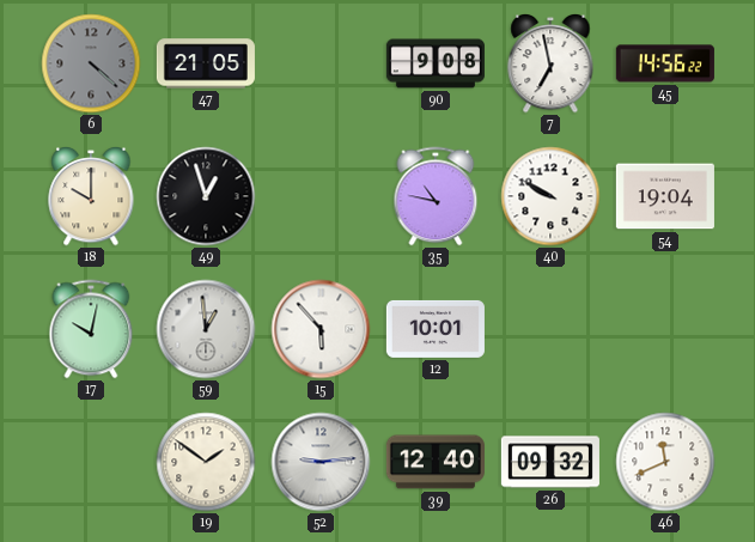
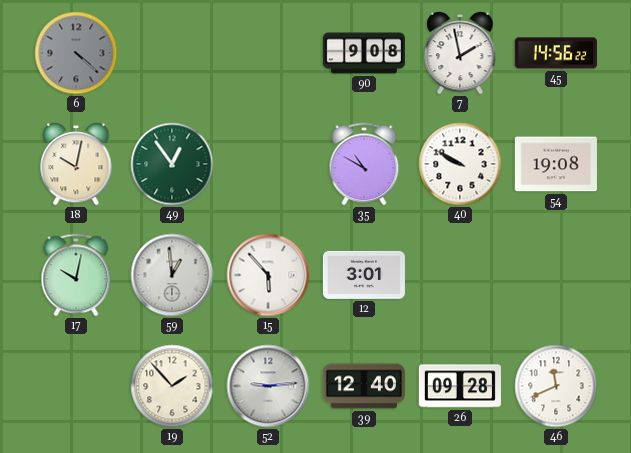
47: 21:05 -> none
7: 6:58 -> 1:58
18: 10:00 -> 10:02
49: 12:57 -> 12:54
49 dial: black -> green
35: 10:47 -> 10:50
54: 19:04 -> 19:08
12: 10:01 -> 3:01
19: 1:51 -> 1:53
26: 09:32 -> 09:28
